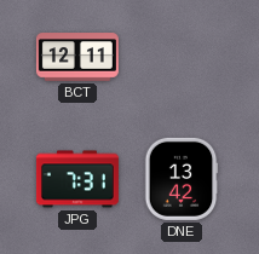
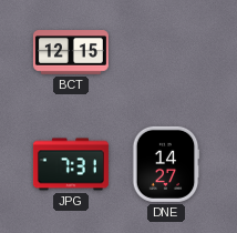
BCT: 12:11 -> 12:15
DNE: 13:42 -> 14:27
